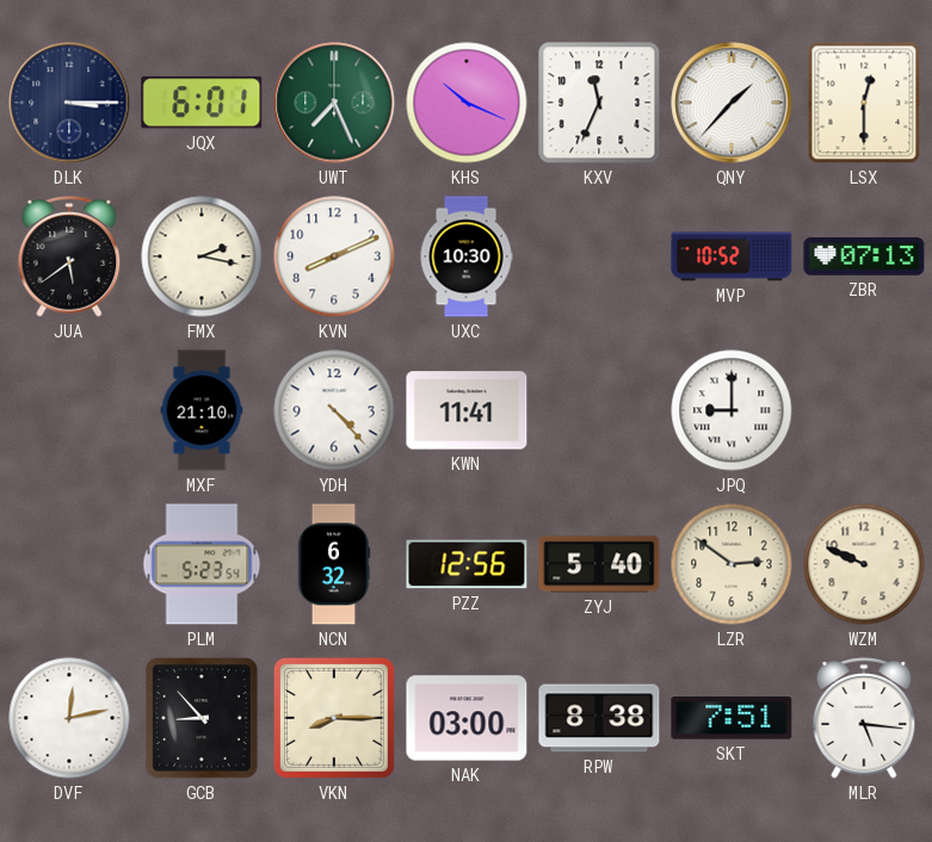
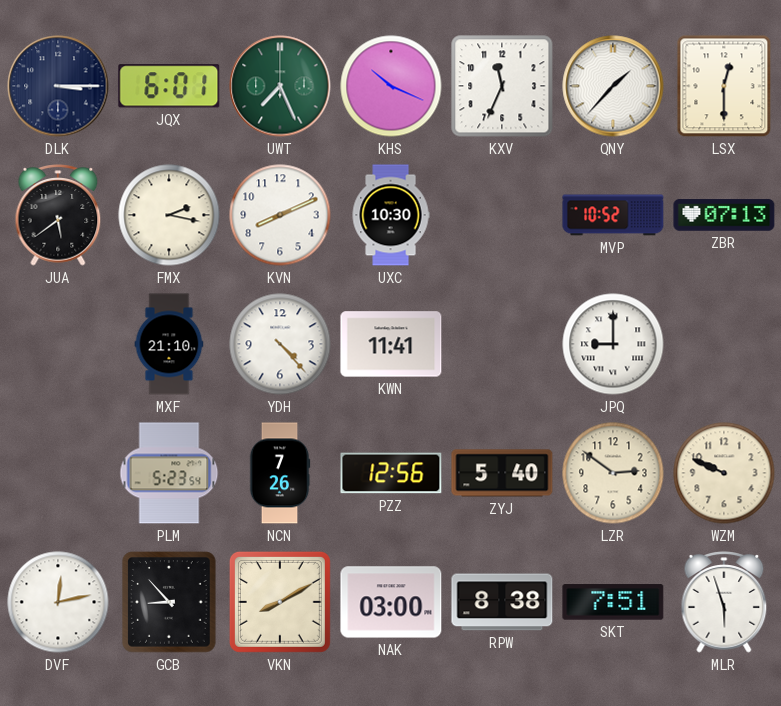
NCN: 6:32 -> 7:26
VKN: 8:15 -> 8:10
MLR: 5:16 -> 5:57
